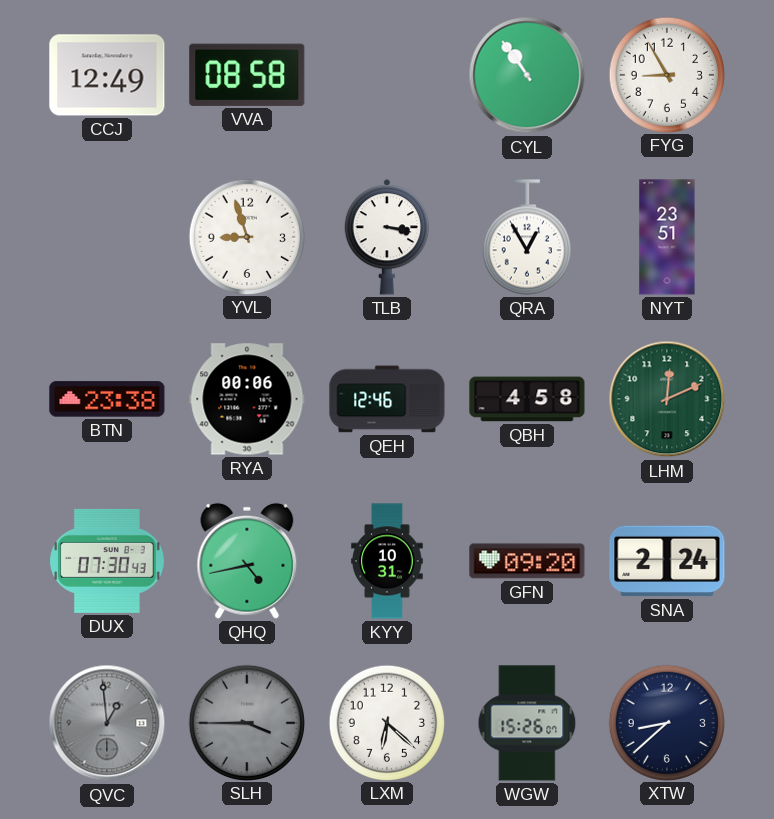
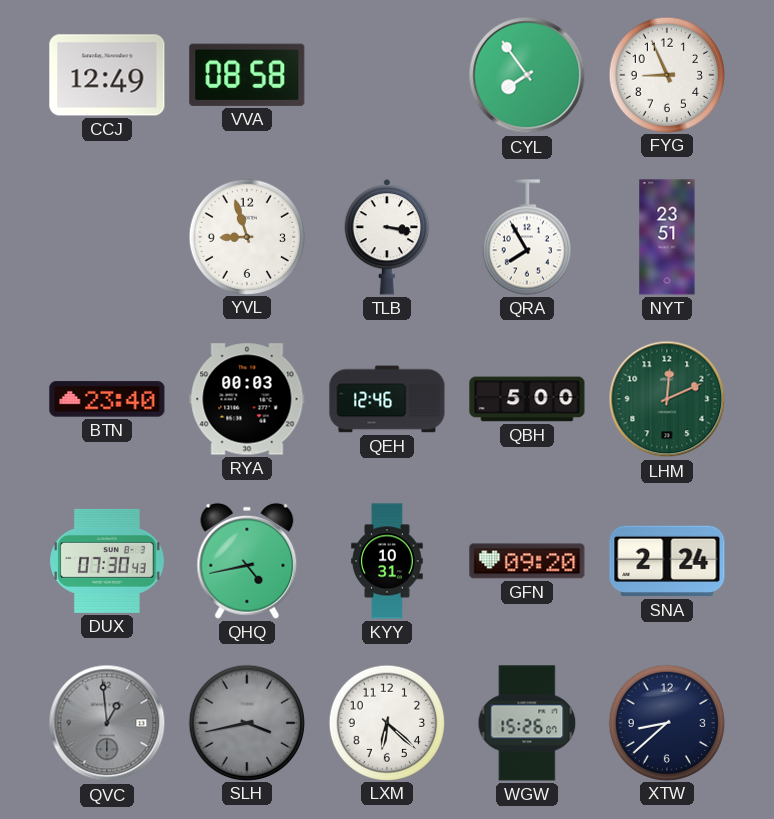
CYL: 10:54 -> 7:54
FYG: 8:55 -> 8:56
QRA: 12:55 -> 7:55
BTN: 23:38 -> 23:40
RYA: 00:06 -> 00:03
QBH: 4:58 -> 5:00
SLH: 3:45 -> 3:43
